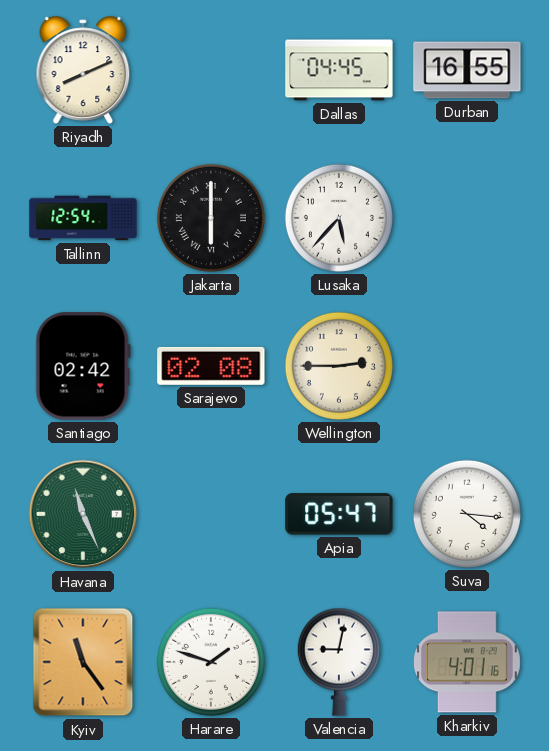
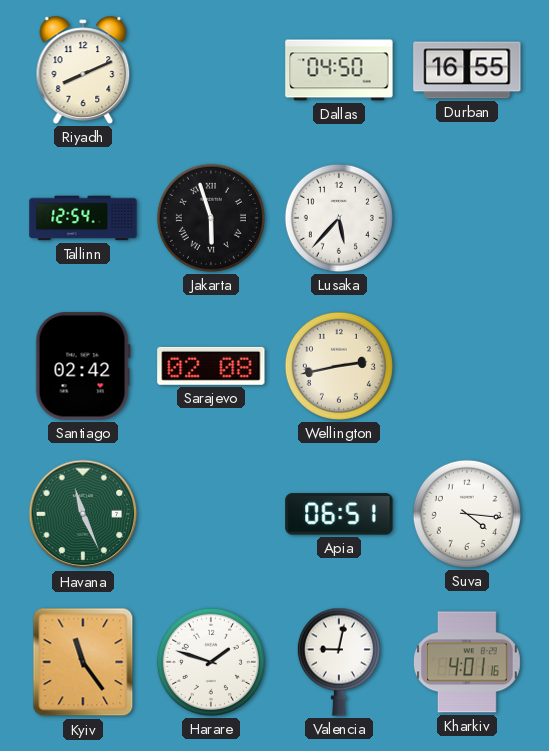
Dallas: 04:45 -> 04:50
Jakarta: 6:00 -> 5:57
Wellington: 2:45 -> 2:43
Apia: 05:47 -> 06:51
